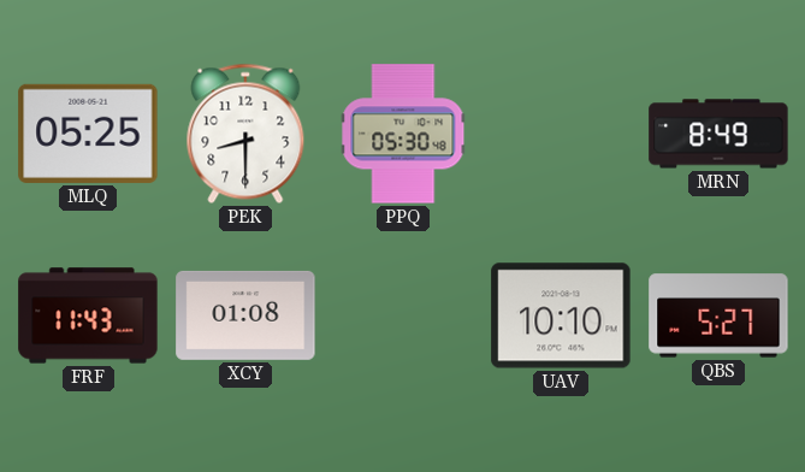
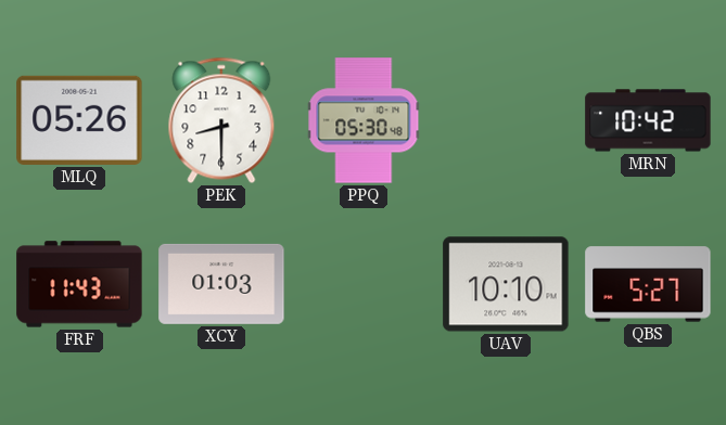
MLQ: 05:25 -> 05:26
MRN: 8:49 -> 10:42
XCY: 01:08 -> 01:03
